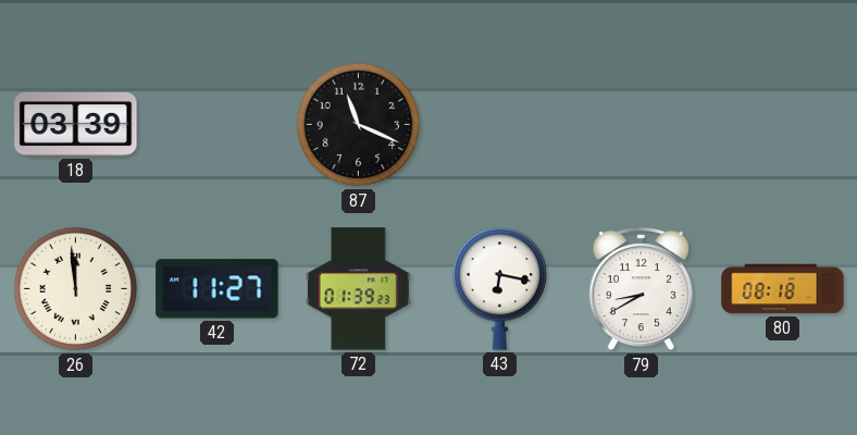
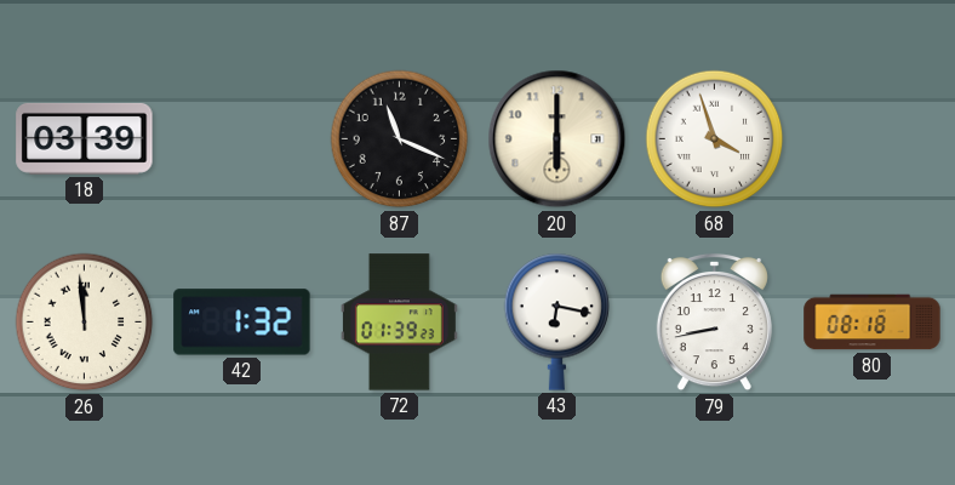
20: none -> 6:00
68: none -> 3:57
42: 11:27 -> 1:32
79: 8:40 -> 8:43
